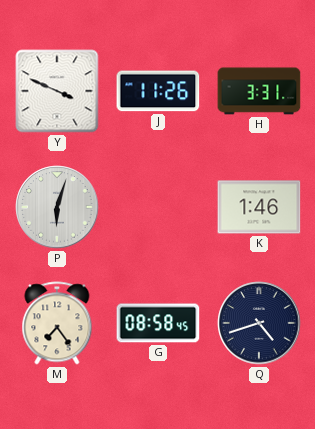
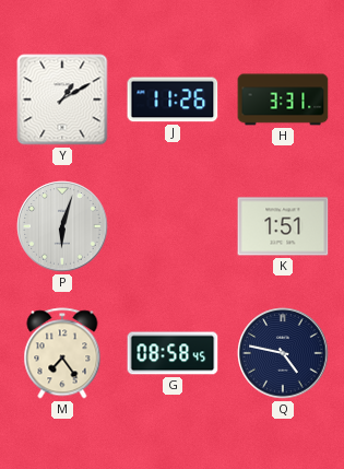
Y: 3:49 -> 1:10
K: 1:46 -> 1:51
Q: 4:42 -> 4:47
